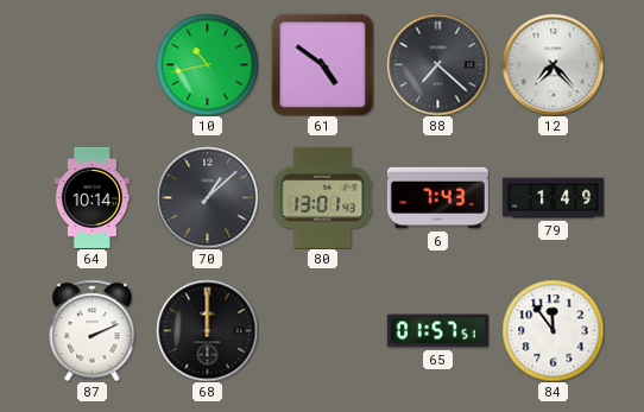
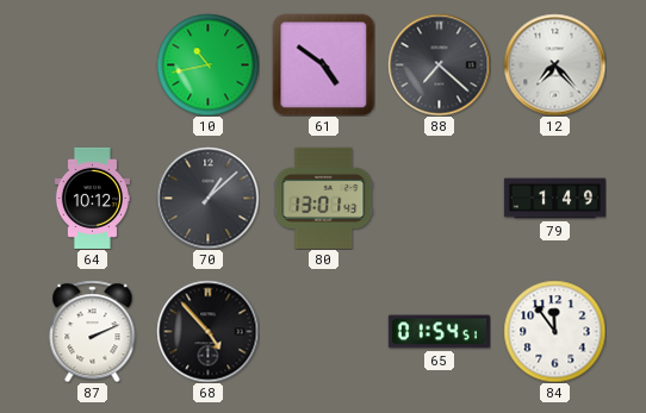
64: 10:14 -> 10:12
6: 7:43 -> none
68: 12:00 -> 4:53
65: 01:57 -> 01:54
